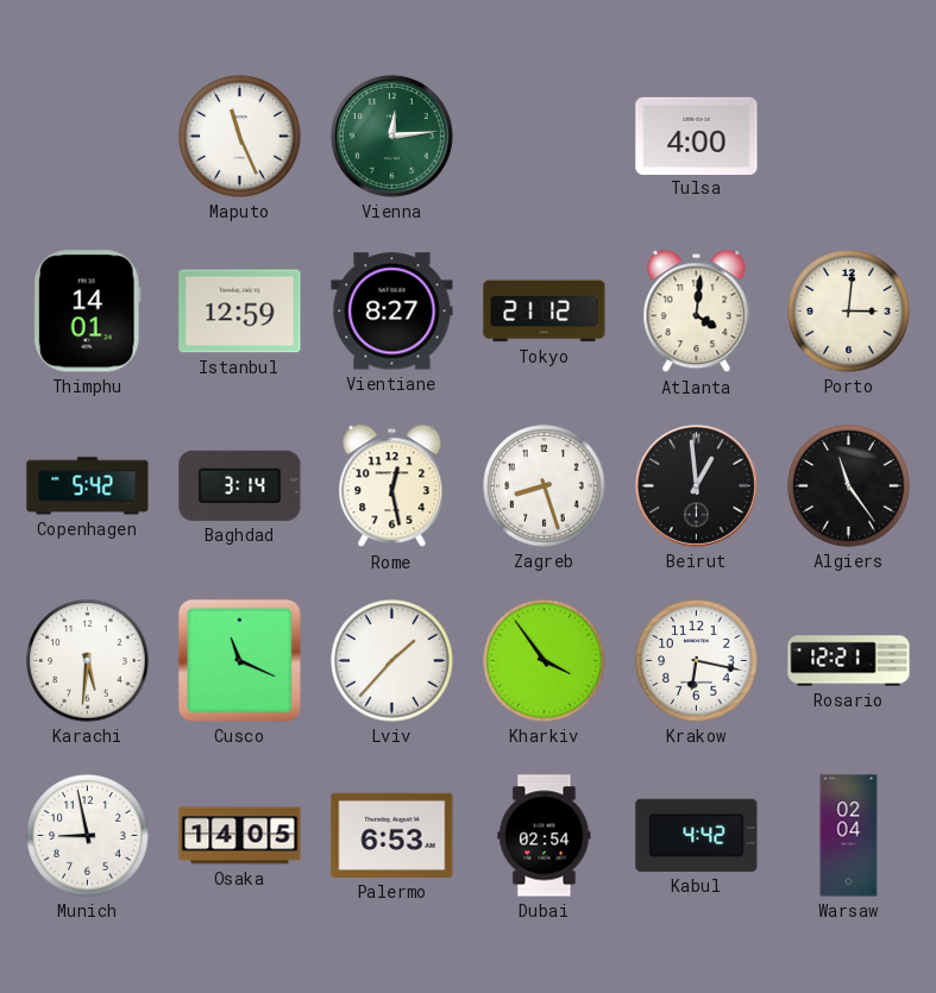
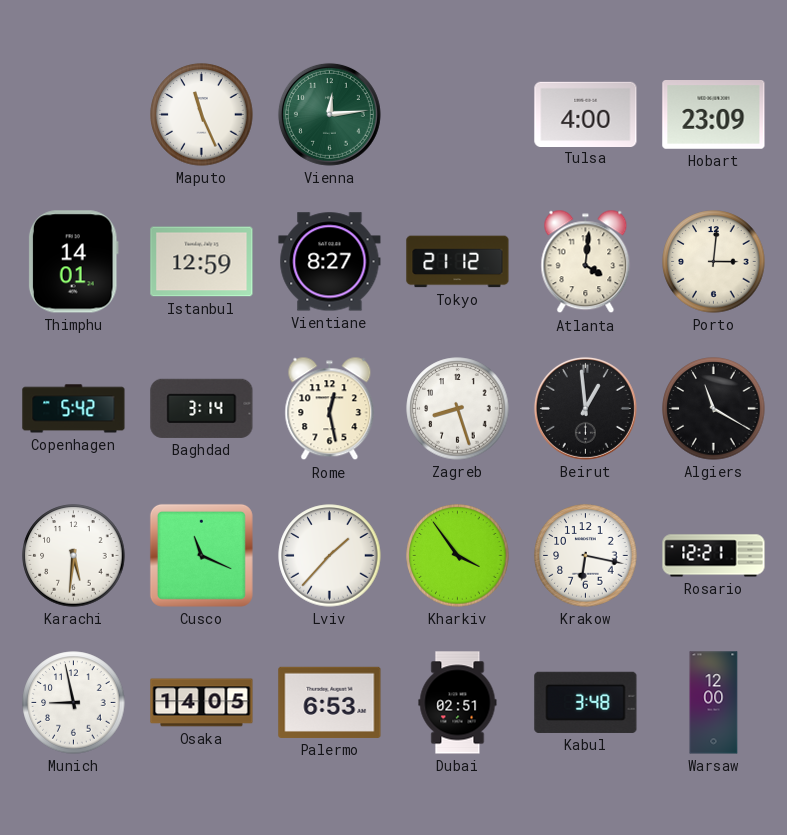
Hobart: none -> 23:09
Algiers: 11:24 -> 11:20
Dubai: 02:54 -> 02:51
Kabul: 4:42 -> 3:48
Warsaw: 02:04 -> 12:00
